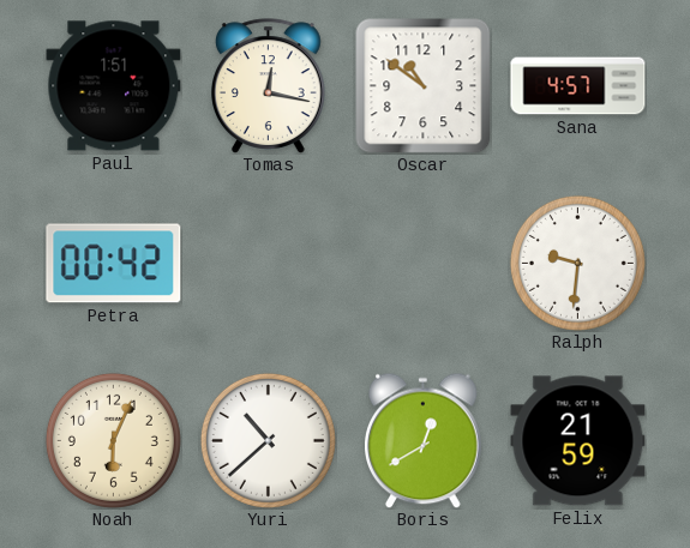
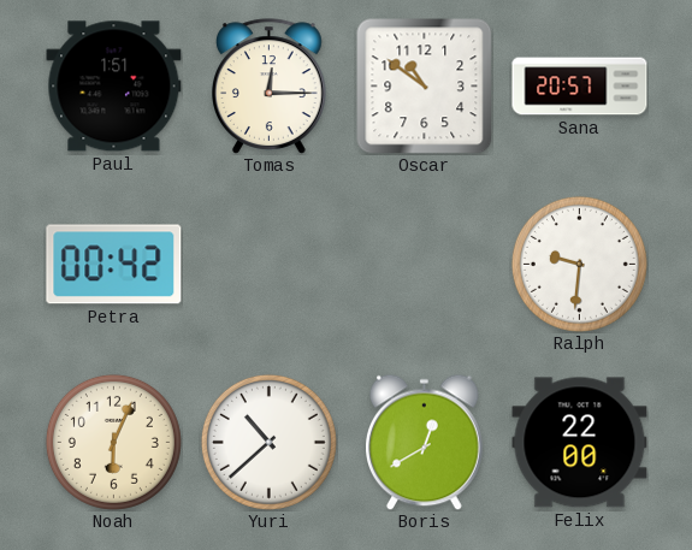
Tomas: 12:17 -> 12:15
Sana: 4:57 -> 20:57
Felix: 21:59 -> 22:00
